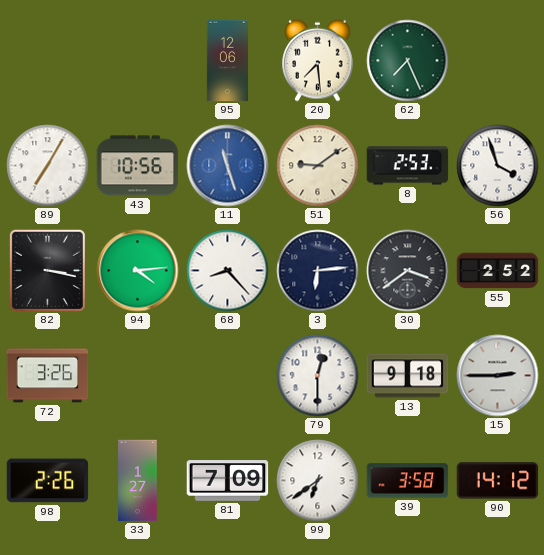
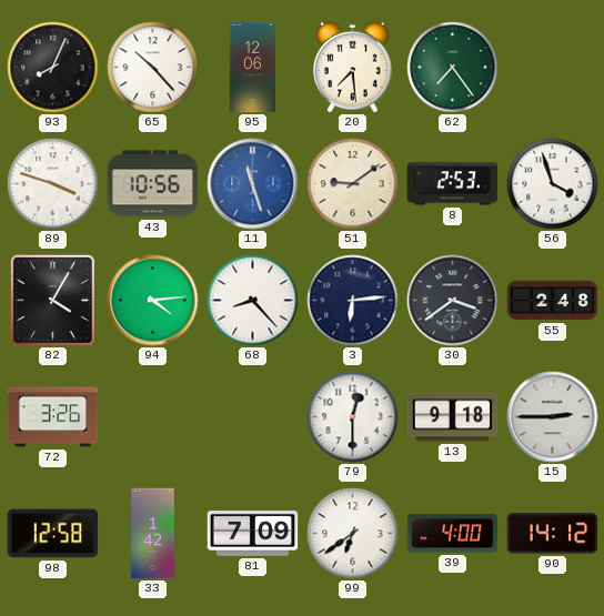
93: none -> 8:04
65: none -> 10:23
62: 7:26 -> 7:24
89: 7:05 -> 3:48
82: 3:17 -> 4:05
55: 2:52 -> 2:48
98: 2:26 -> 12:58
33: 1:27 -> 1:42
39: 3:58 -> 4:00
